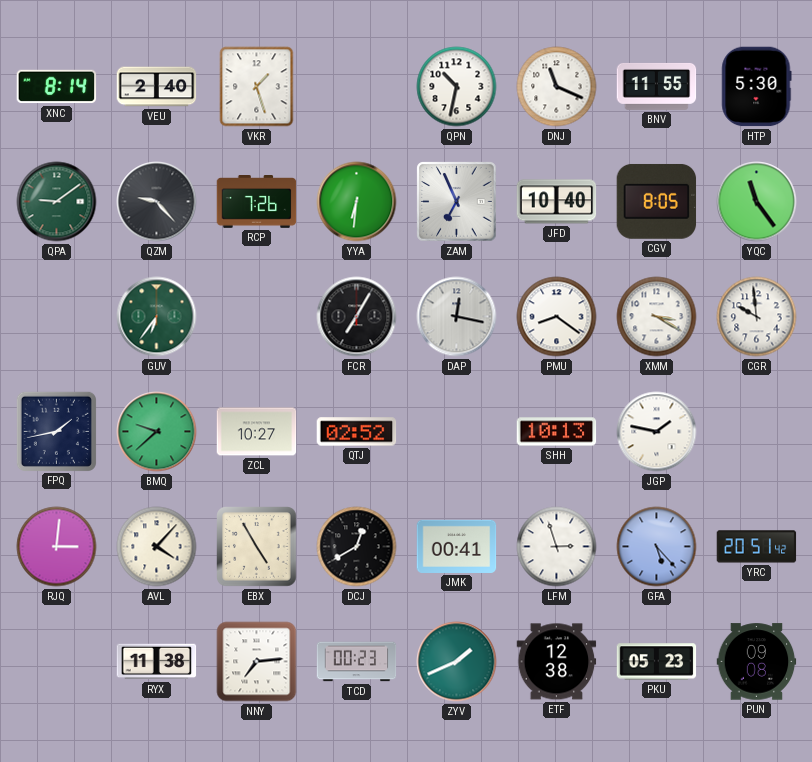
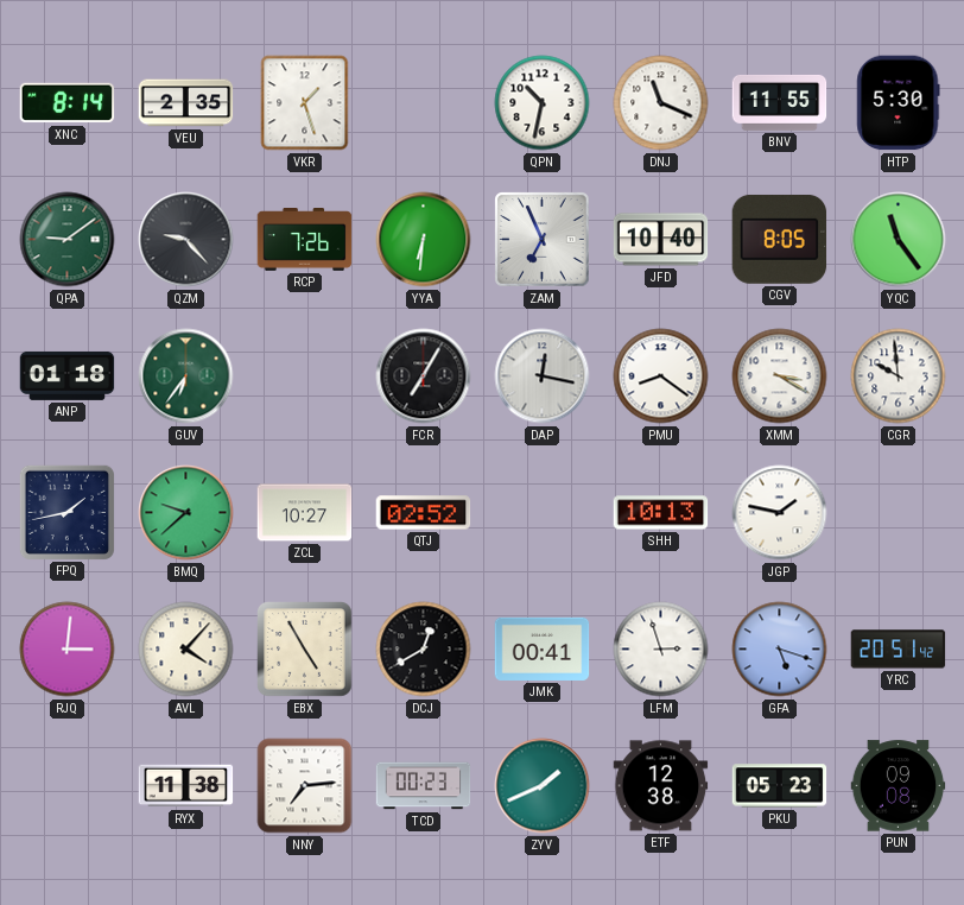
VEU: 2:40 -> 2:35
ANP: none -> 01:18
GFA: 5:23 -> 5:18
